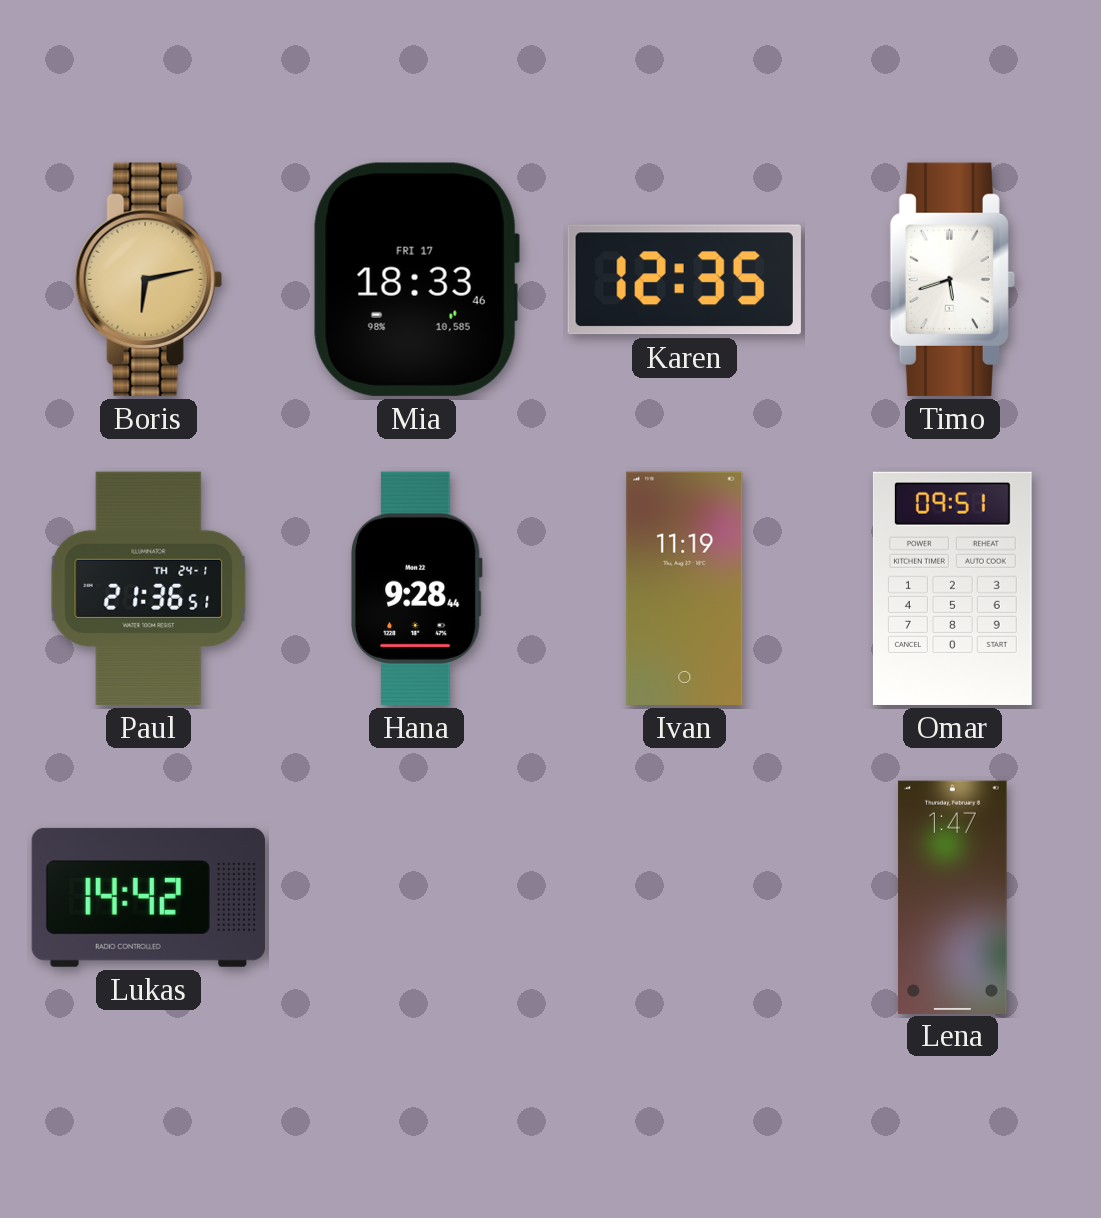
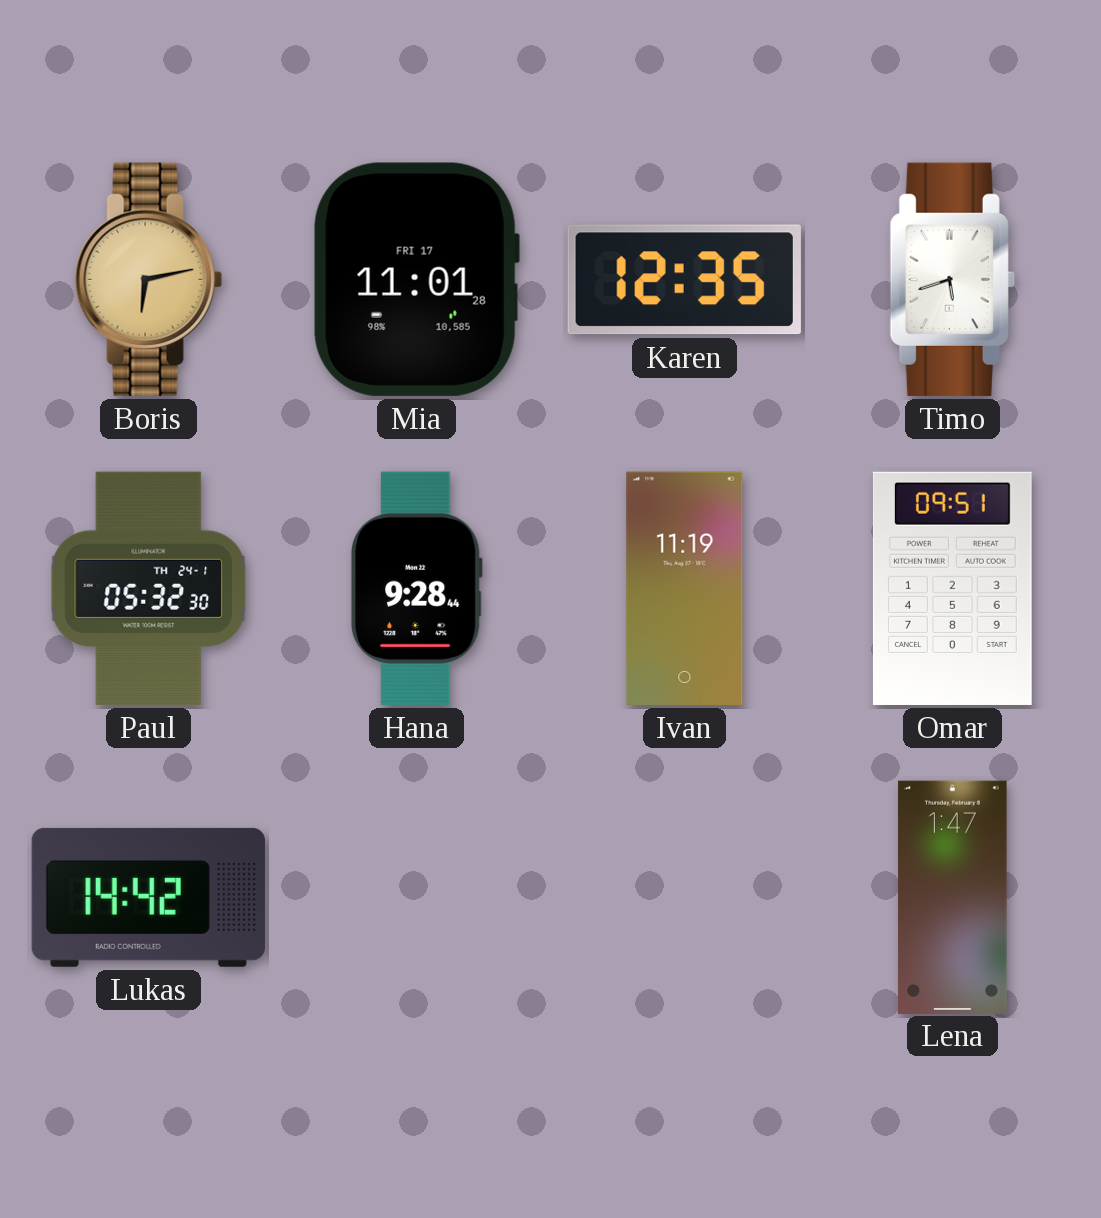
Mia: 18:33 -> 11:01
Paul: 21:36 -> 05:32
